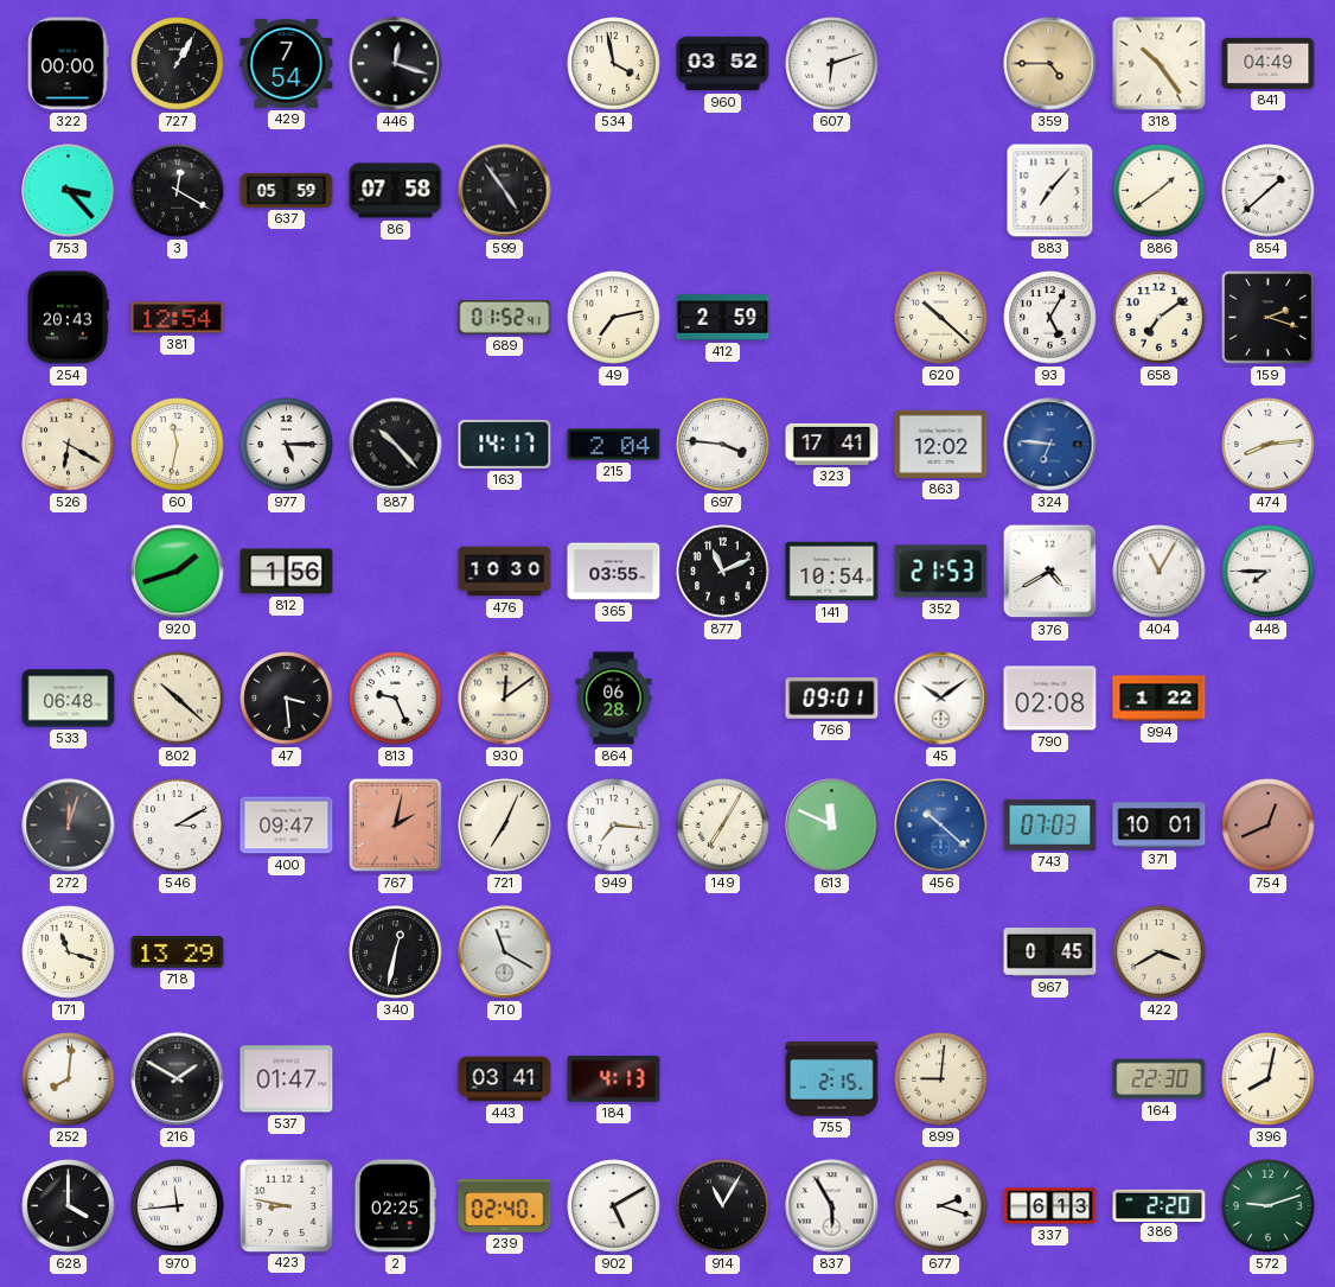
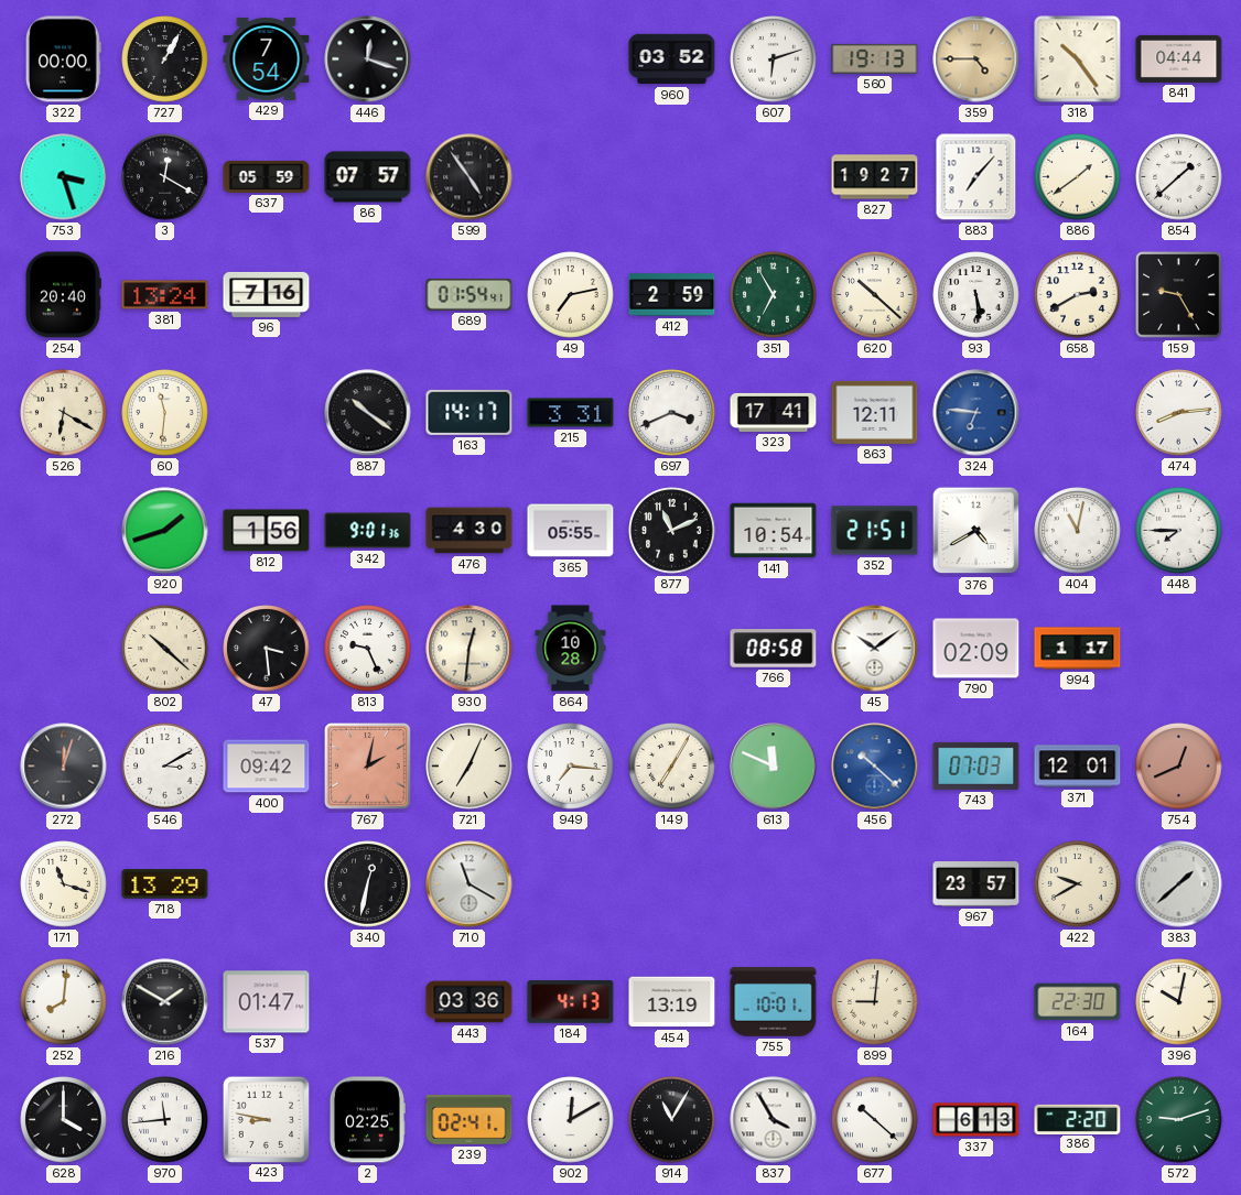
534: 3:58 -> none
560: none -> 19:13
841: 04:49 -> 04:44
753: 3:23 -> 3:27
86: 07:58 -> 07:57
827: none -> 19:27
254: 20:43 -> 20:40
381: 12:54 -> 13:24
96: none -> 7:16
689: 01:52 -> 01:54
351: none -> 6:55
93: 5:05 -> 5:29
658: 7:09 -> 2:40
159: 2:18 -> 9:25
60: 11:32 -> 11:31
977: 5:15 -> none
887: 10:23 -> 10:21
215: 2:04 -> 3:31
697: 3:46 -> 3:41
863: 12:02 -> 12:11
342: none -> 9:01
476: 10:30 -> 4:30
365: 03:55 -> 05:55
352: 21:53 -> 21:51
404: 11:05 -> 11:02
533: 06:48 -> none
930: 12:09 -> 12:31
864: 06:28 -> 10:28
766: 09:01 -> 08:58
790: 02:08 -> 02:09
994: 1:22 -> 1:17
400: 09:47 -> 09:42
371: 10:01 -> 12:01
967: 0:45 -> 23:57
422: 3:40 -> 9:40
383: none -> 1:38
443: 03:41 -> 03:36
454: none -> 13:19
755: 2:15 -> 10:01
396: 8:02 -> 10:02
239: 02:40 -> 02:41
902: 5:10 -> 12:10
837: 5:55 -> 3:55
677: 2:18 -> 10:22
